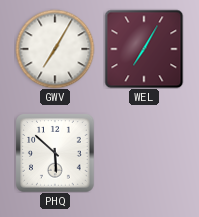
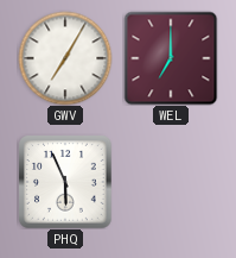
WEL: 7:05 -> 7:00
PHQ: 5:52 -> 5:56
